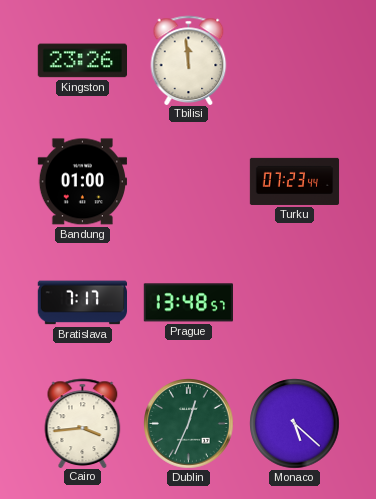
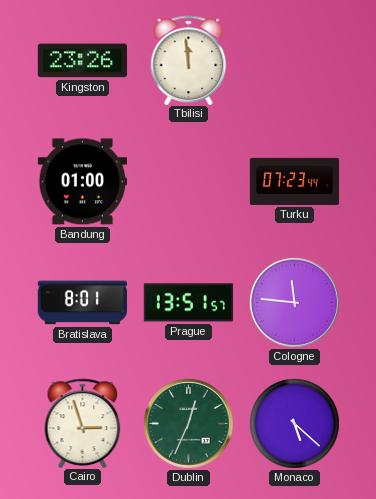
Bratislava: 7:17 -> 8:01
Prague: 13:48 -> 13:51
Cologne: none -> 11:46
Cairo: 3:44 -> 2:57
